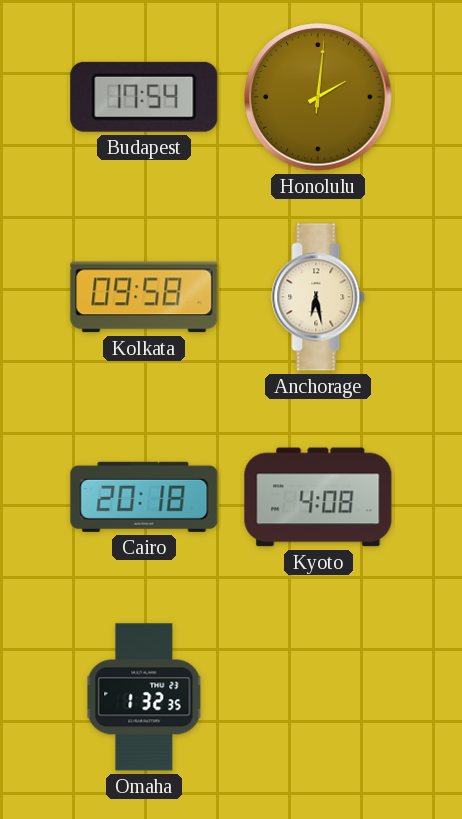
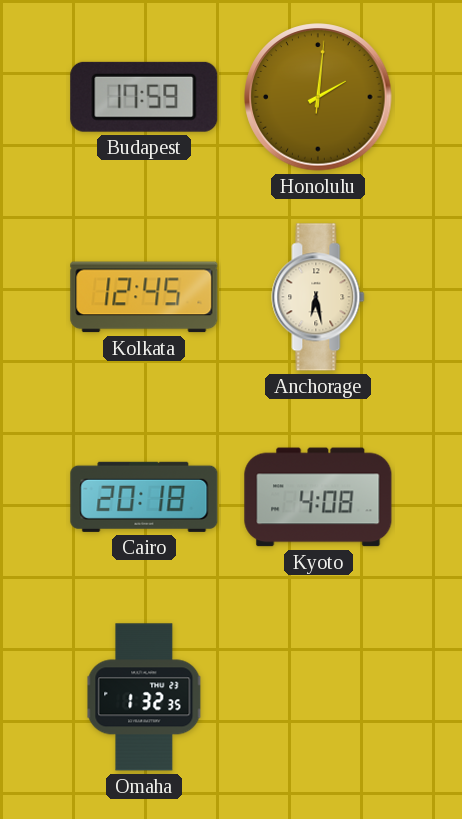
Budapest: 17:54 -> 17:59
Kolkata: 09:58 -> 12:45
